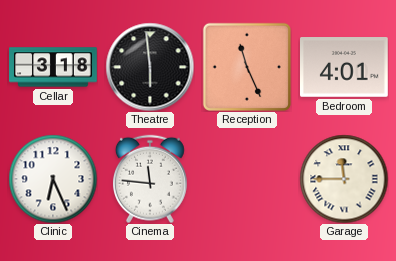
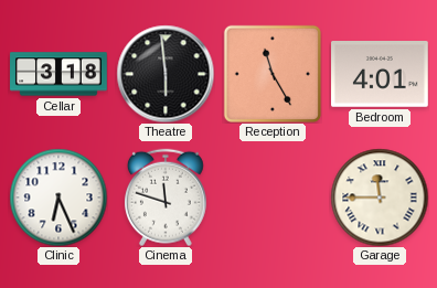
Reception: 11:26 -> 11:25
Cinema: 11:46 -> 11:48
